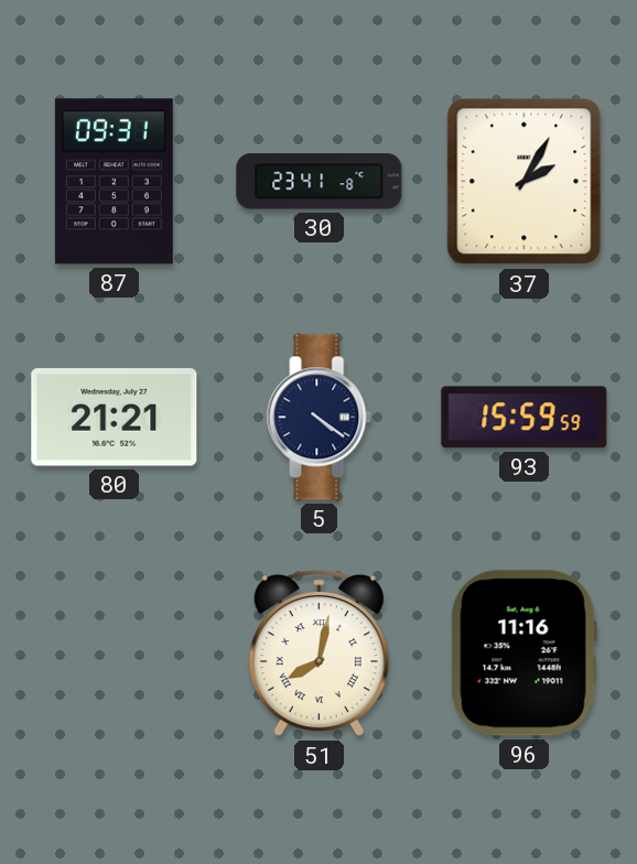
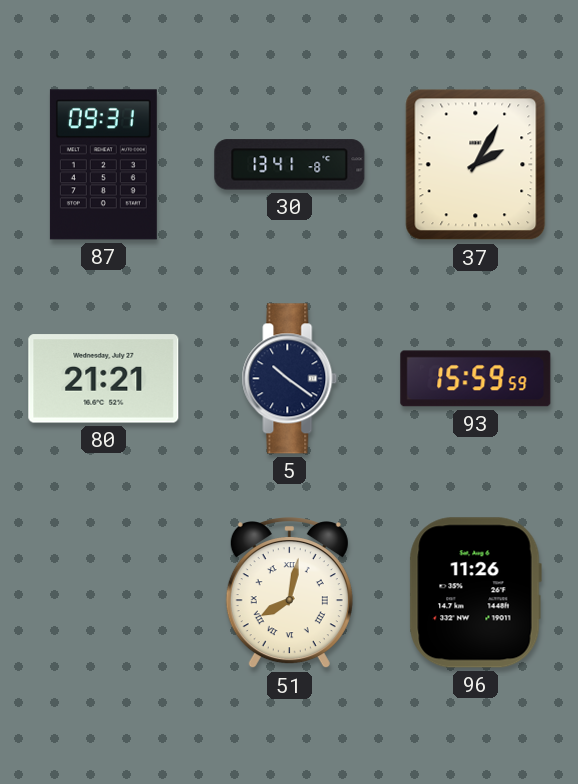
30: 23:41 -> 13:41
5: 4:21 -> 10:21
96: 11:16 -> 11:26
